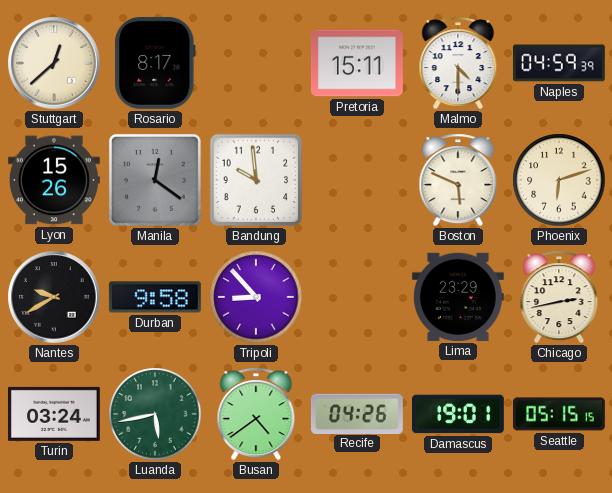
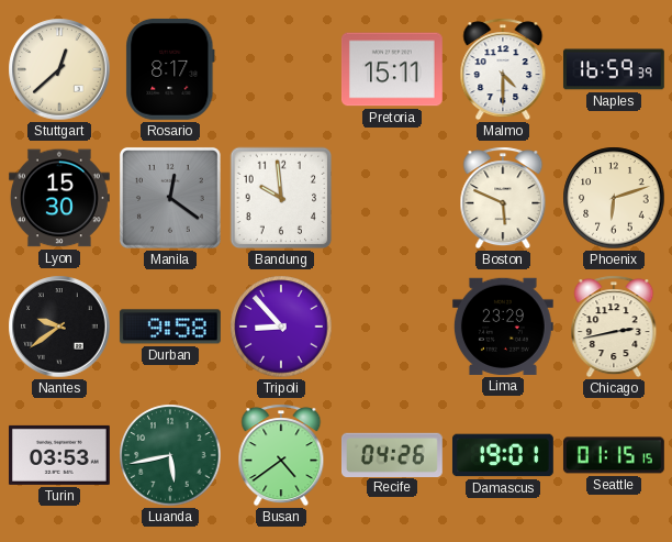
Naples: 04:59 -> 16:59
Lyon: 15:26 -> 15:30
Nantes: 9:40 -> 9:39
Turin: 03:24 -> 03:53
Seattle: 05:15 -> 01:15
